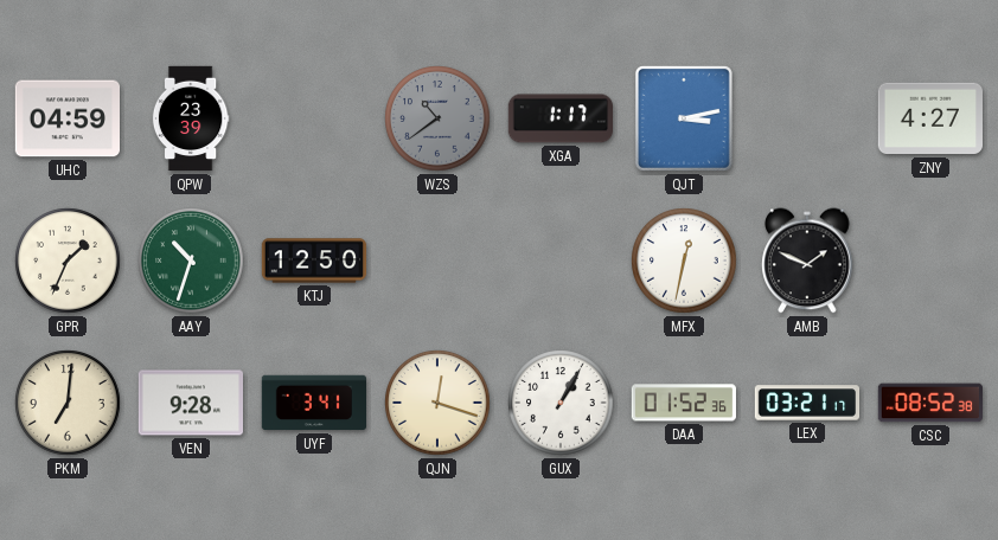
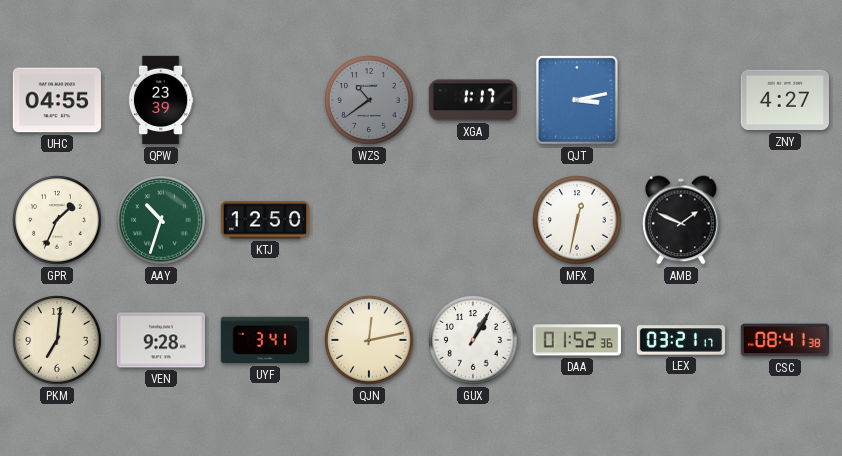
UHC: 04:59 -> 04:55
QJN: 12:18 -> 12:13
CSC: 08:52 -> 08:41
